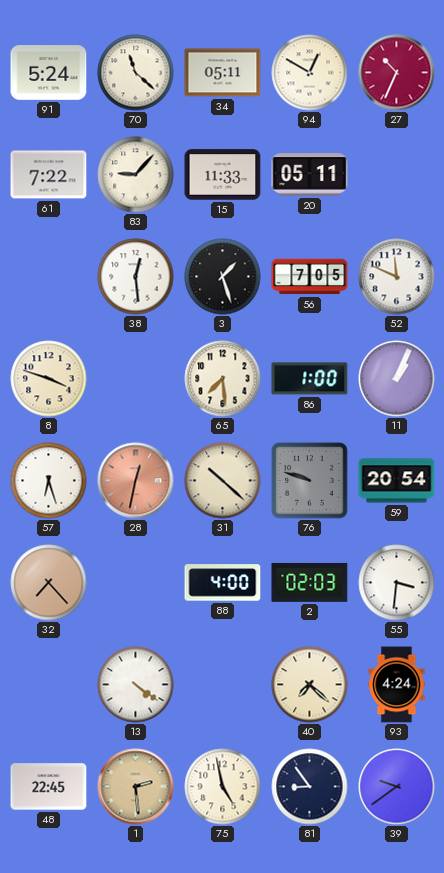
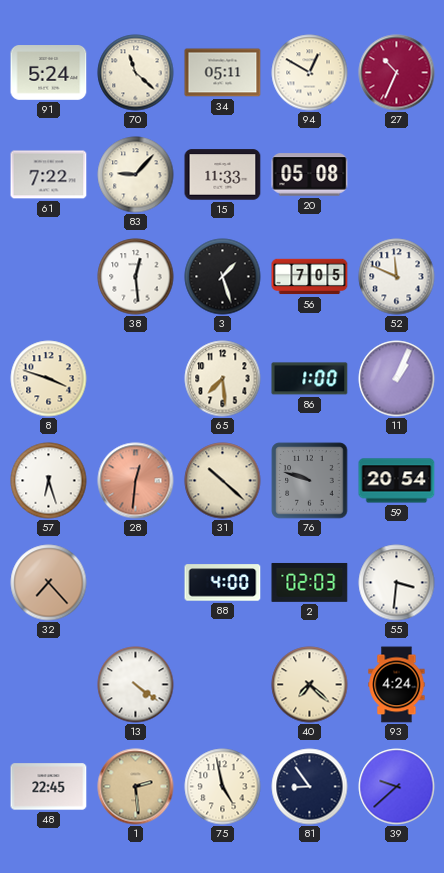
20: 05:11 -> 05:08
28: 12:32 -> 12:31
39: 9:39 -> 9:38
